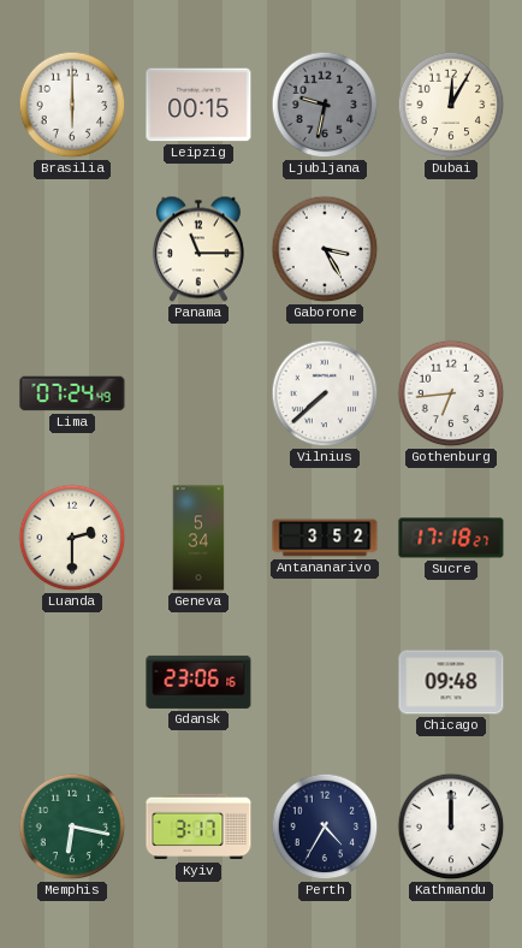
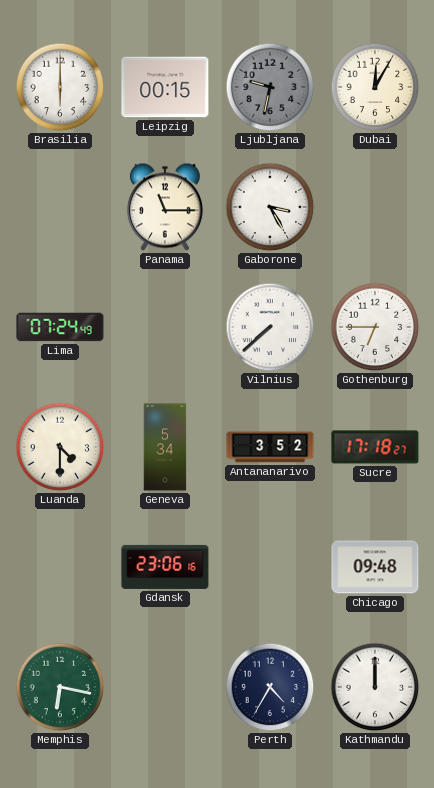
Gothenburg: 6:44 -> 6:45
Luanda: 2:30 -> 4:30
Kyiv: 3:17 -> none
